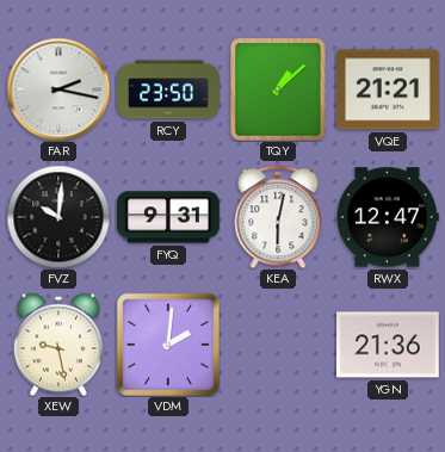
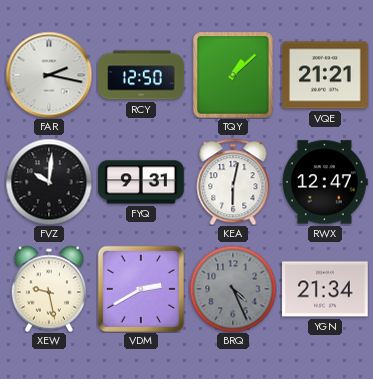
RCY: 23:50 -> 12:50
VDM: 2:01 -> 2:40
BRQ: none -> 4:26
YGN: 21:36 -> 21:34
